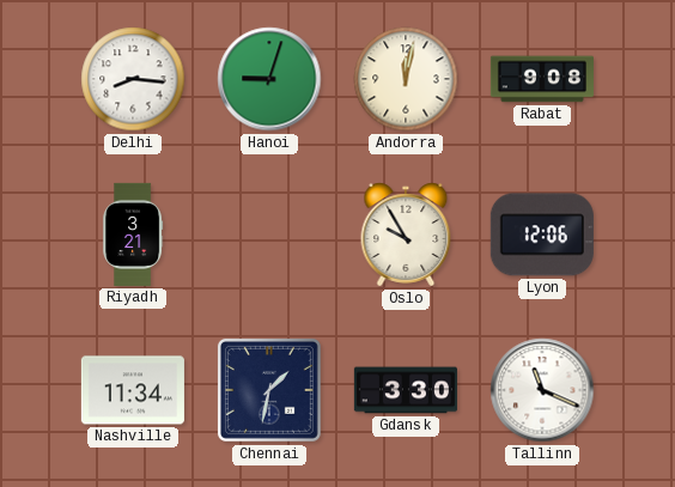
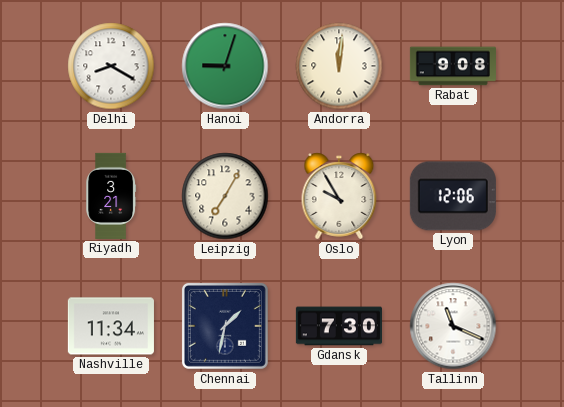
Delhi: 8:16 -> 8:20
Andorra: 12:02 -> 12:01
Leipzig: none -> 7:05
Gdansk: 3:30 -> 7:30
